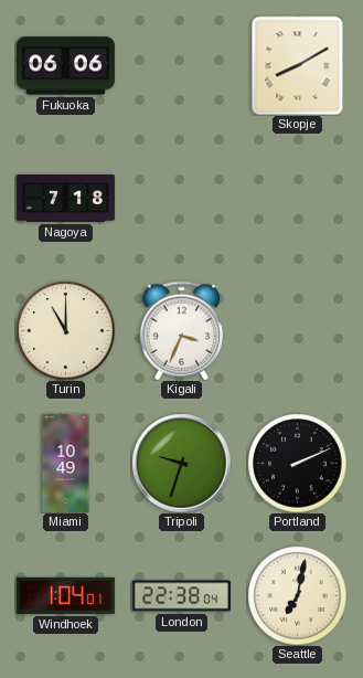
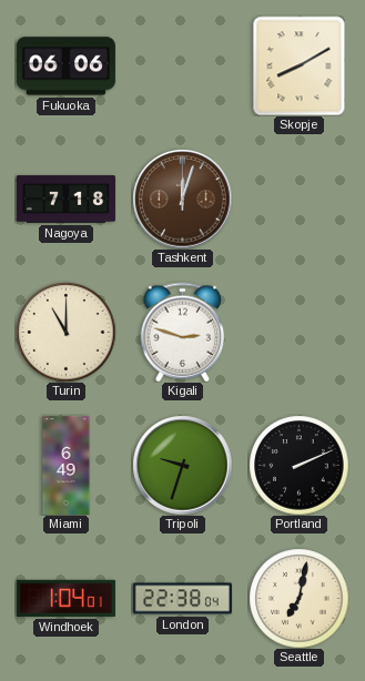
Tashkent: none -> 12:03
Kigali: 3:34 -> 2:48
Miami: 10:49 -> 6:49
